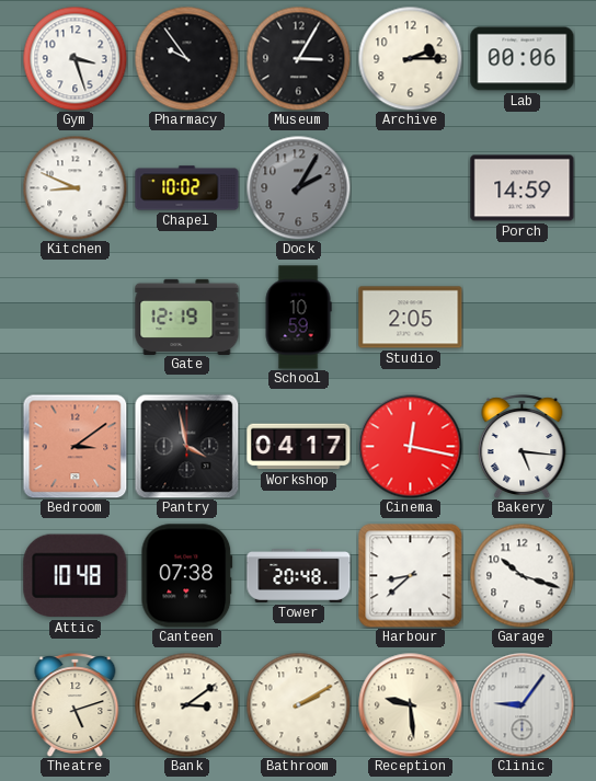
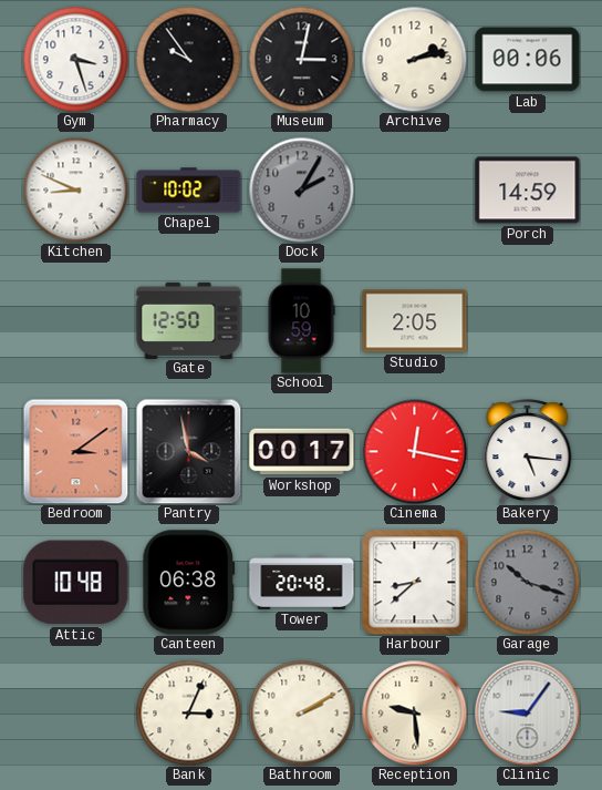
Museum: 3:05 -> 3:02
Archive: 2:15 -> 2:13
Gate: 12:19 -> 12:50
Workshop: 04:17 -> 00:17
Canteen: 07:38 -> 06:38
Garage dial: white -> grey
Theatre: 5:12 -> none
Bank: 3:09 -> 3:04
